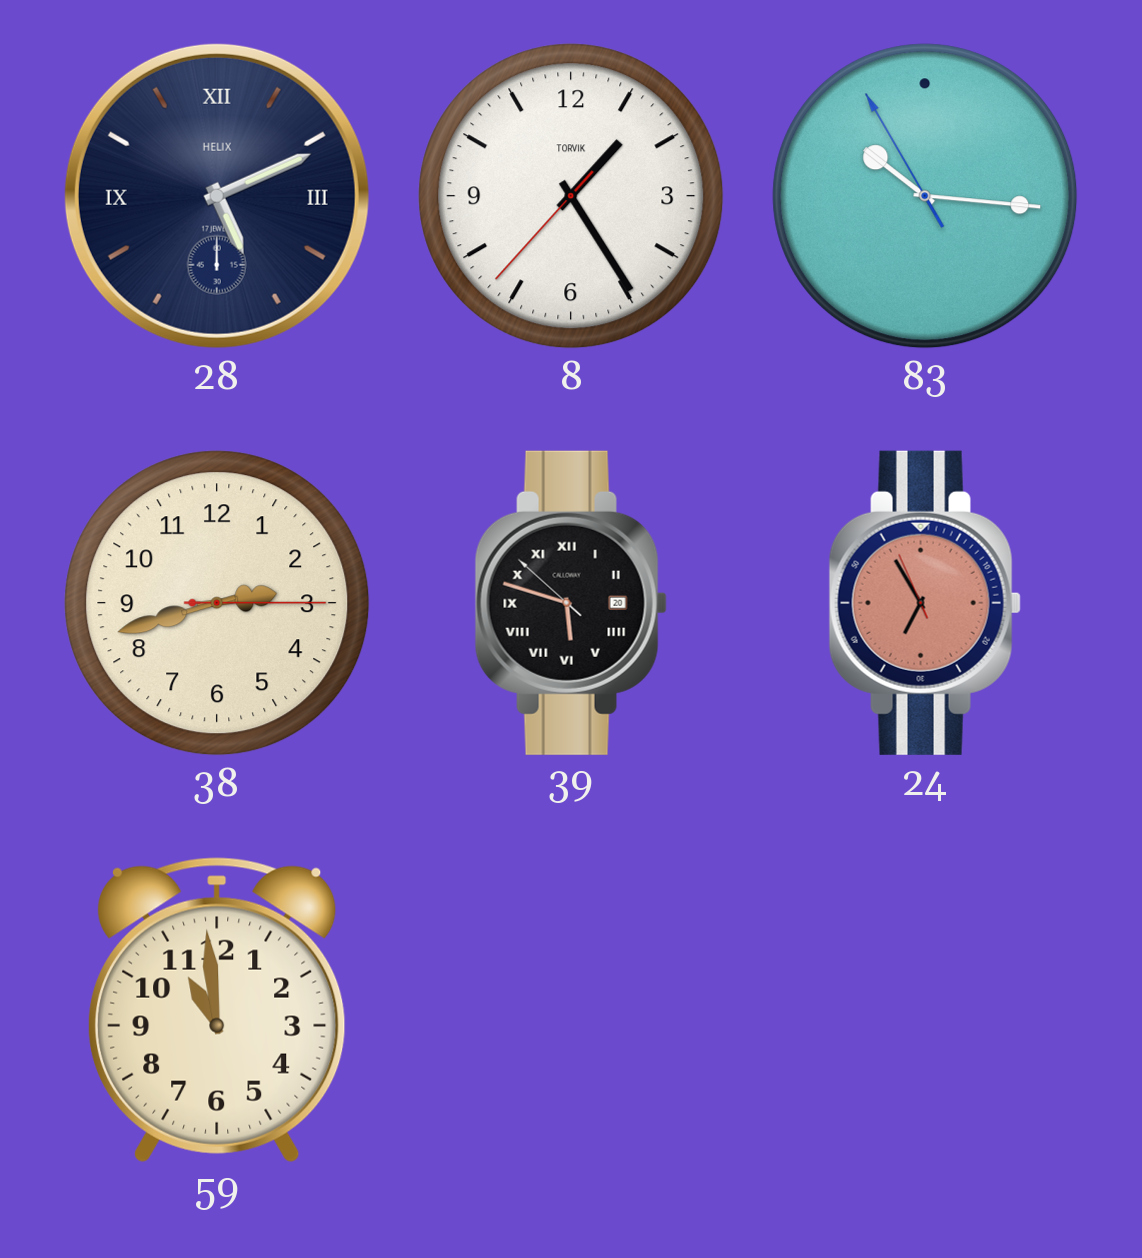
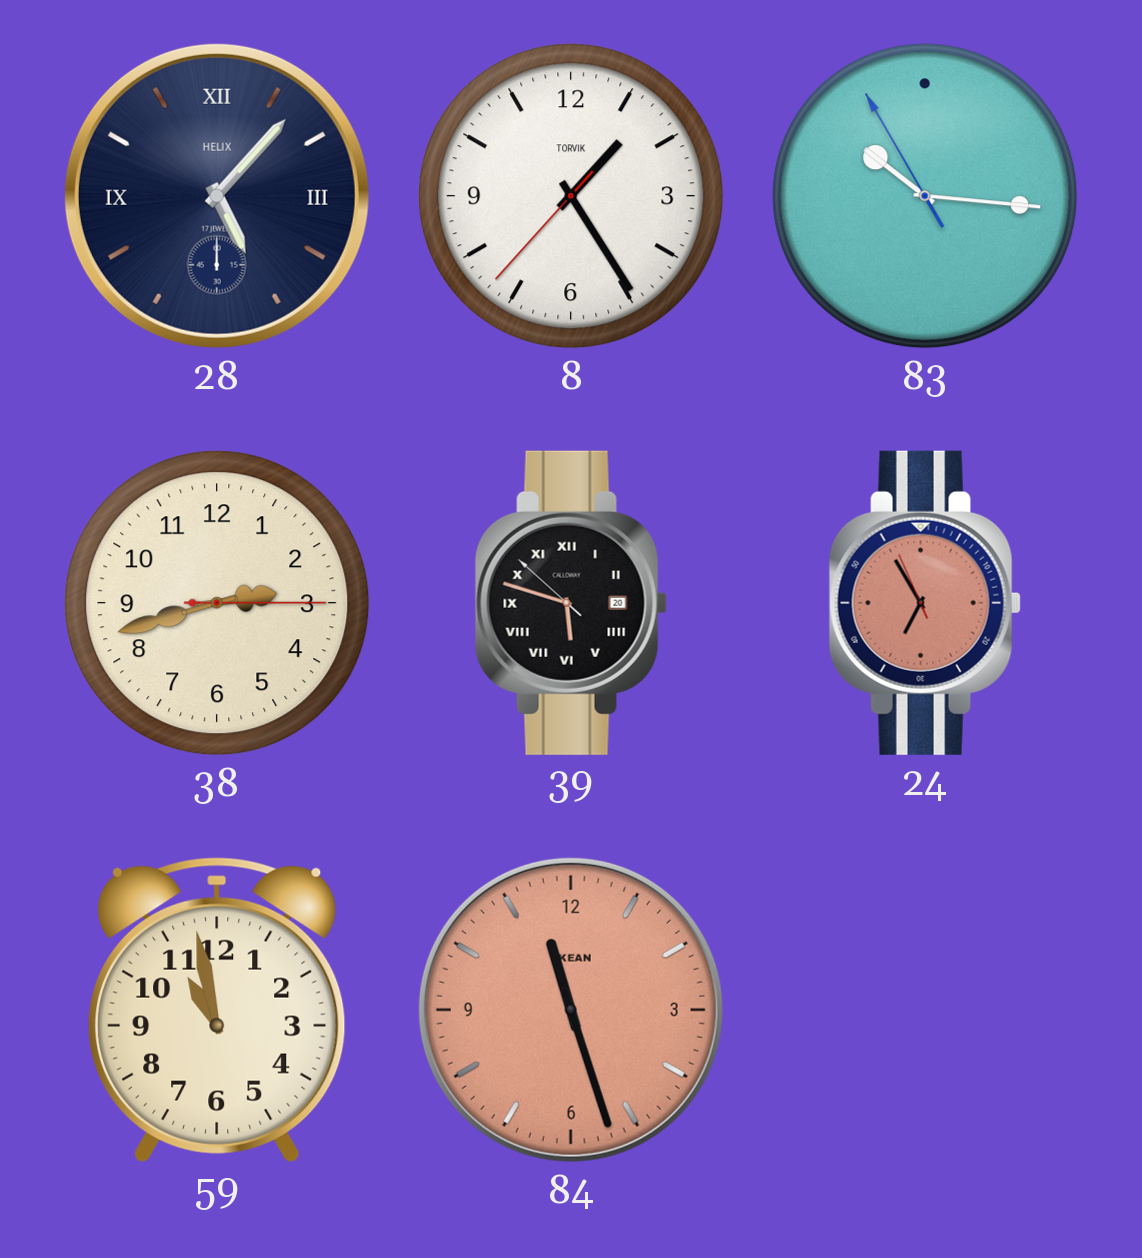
28: 5:11 -> 5:07
59: 10:59 -> 10:58
84: none -> 11:27
